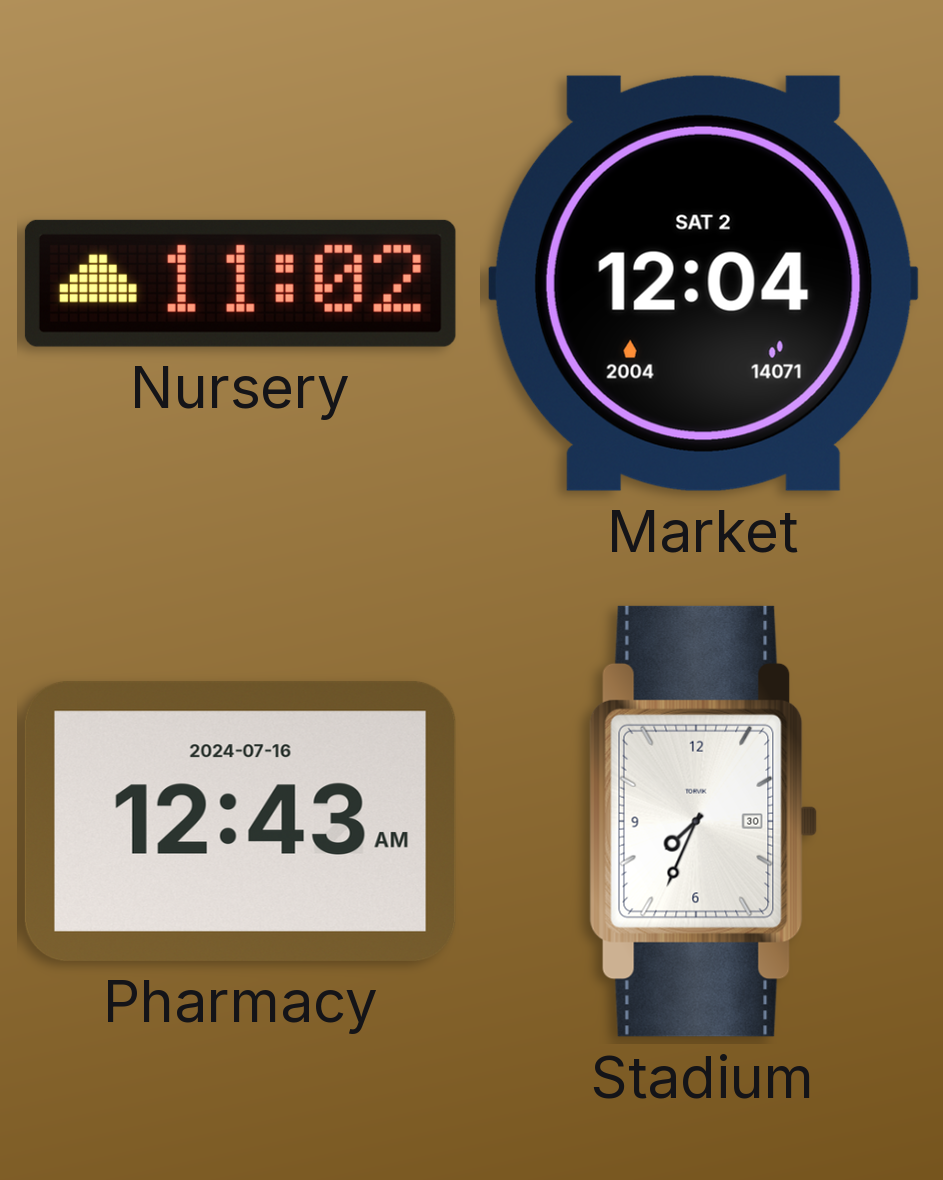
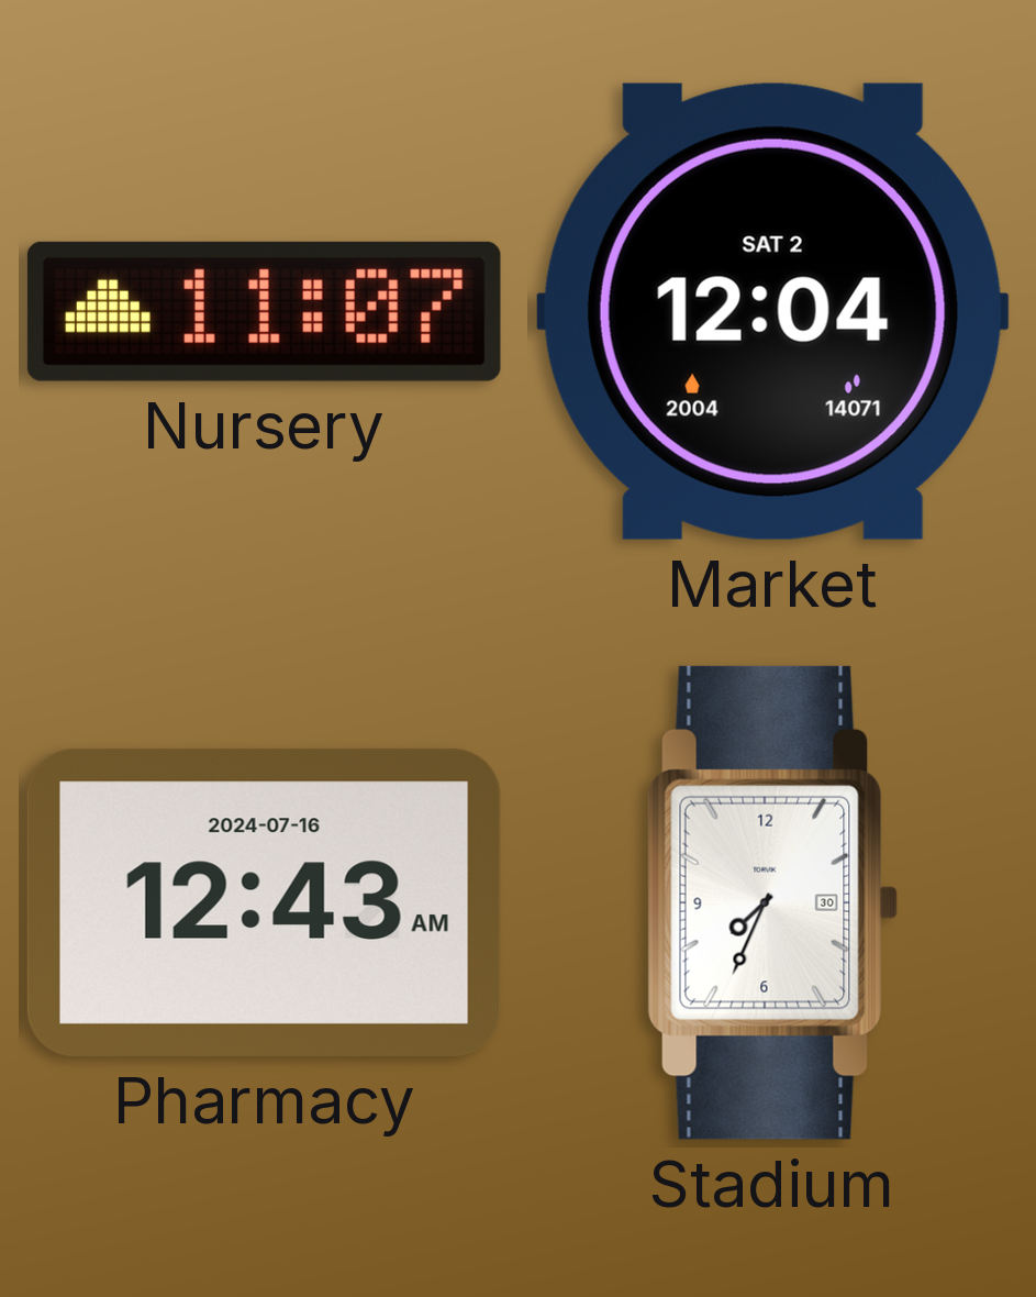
Nursery: 11:02 -> 11:07
